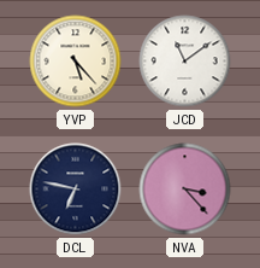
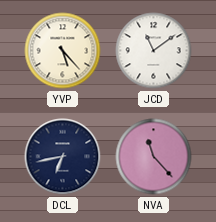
DCL: 6:47 -> 6:43
NVA: 3:23 -> 11:23
